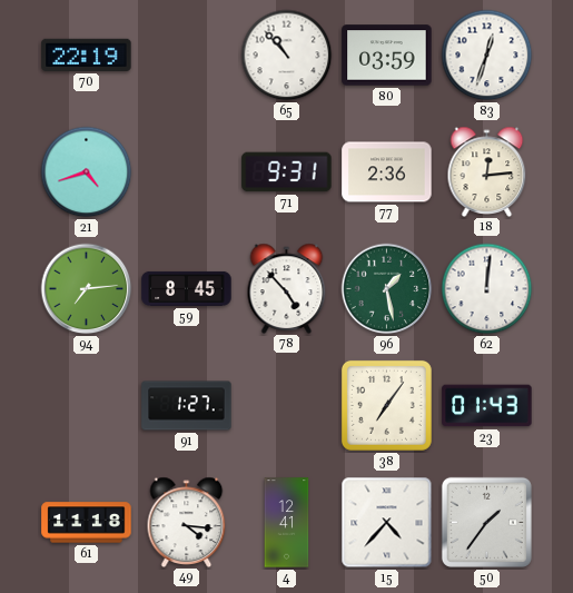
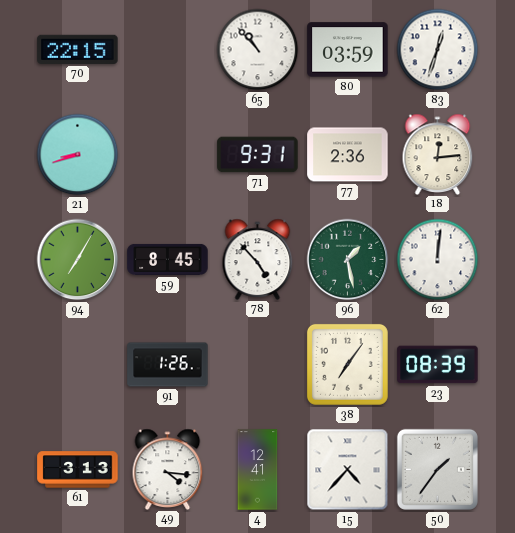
70: 22:19 -> 22:15
21: 4:42 -> 8:42
94: 7:14 -> 7:05
91: 1:27 -> 1:26
23: 01:43 -> 08:39
61: 11:18 -> 3:13
